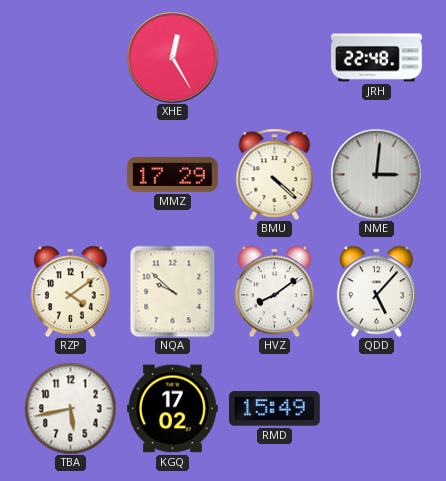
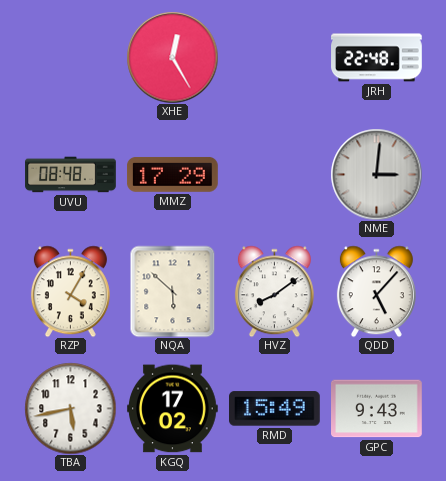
UVU: none -> 08:48
BMU: 4:22 -> none
RZP: 4:09 -> 4:05
NQA: 9:52 -> 5:52
GPC: none -> 9:43
